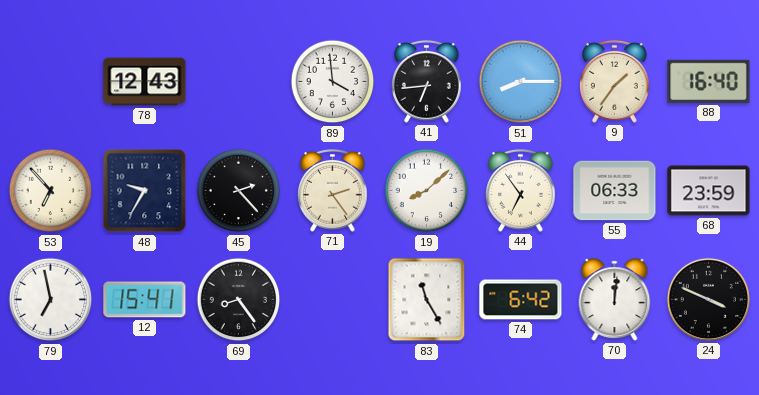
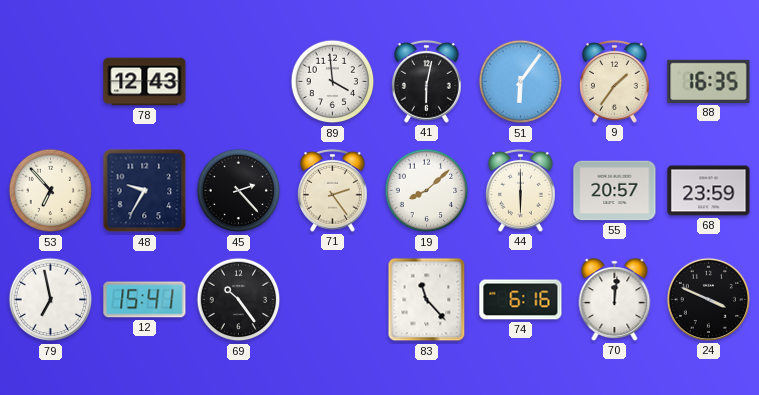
41: 6:44 -> 6:02
51: 8:15 -> 6:06
88: 16:40 -> 16:35
44: 6:54 -> 6:00
55: 06:33 -> 20:57
69: 8:24 -> 10:24
83: 11:25 -> 11:23
74: 6:42 -> 6:16
